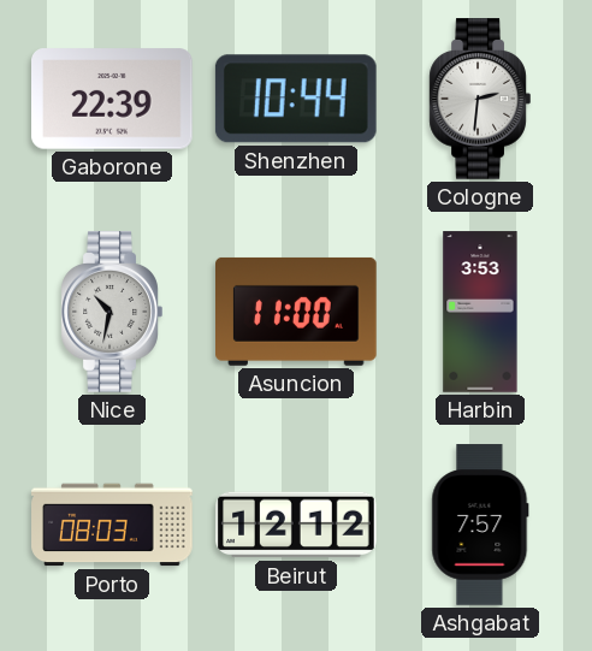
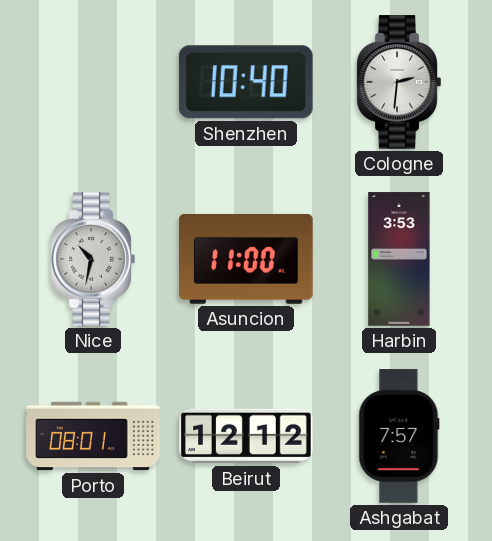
Gaborone: 22:39 -> none
Shenzhen: 10:44 -> 10:40
Porto: 08:03 -> 08:01
